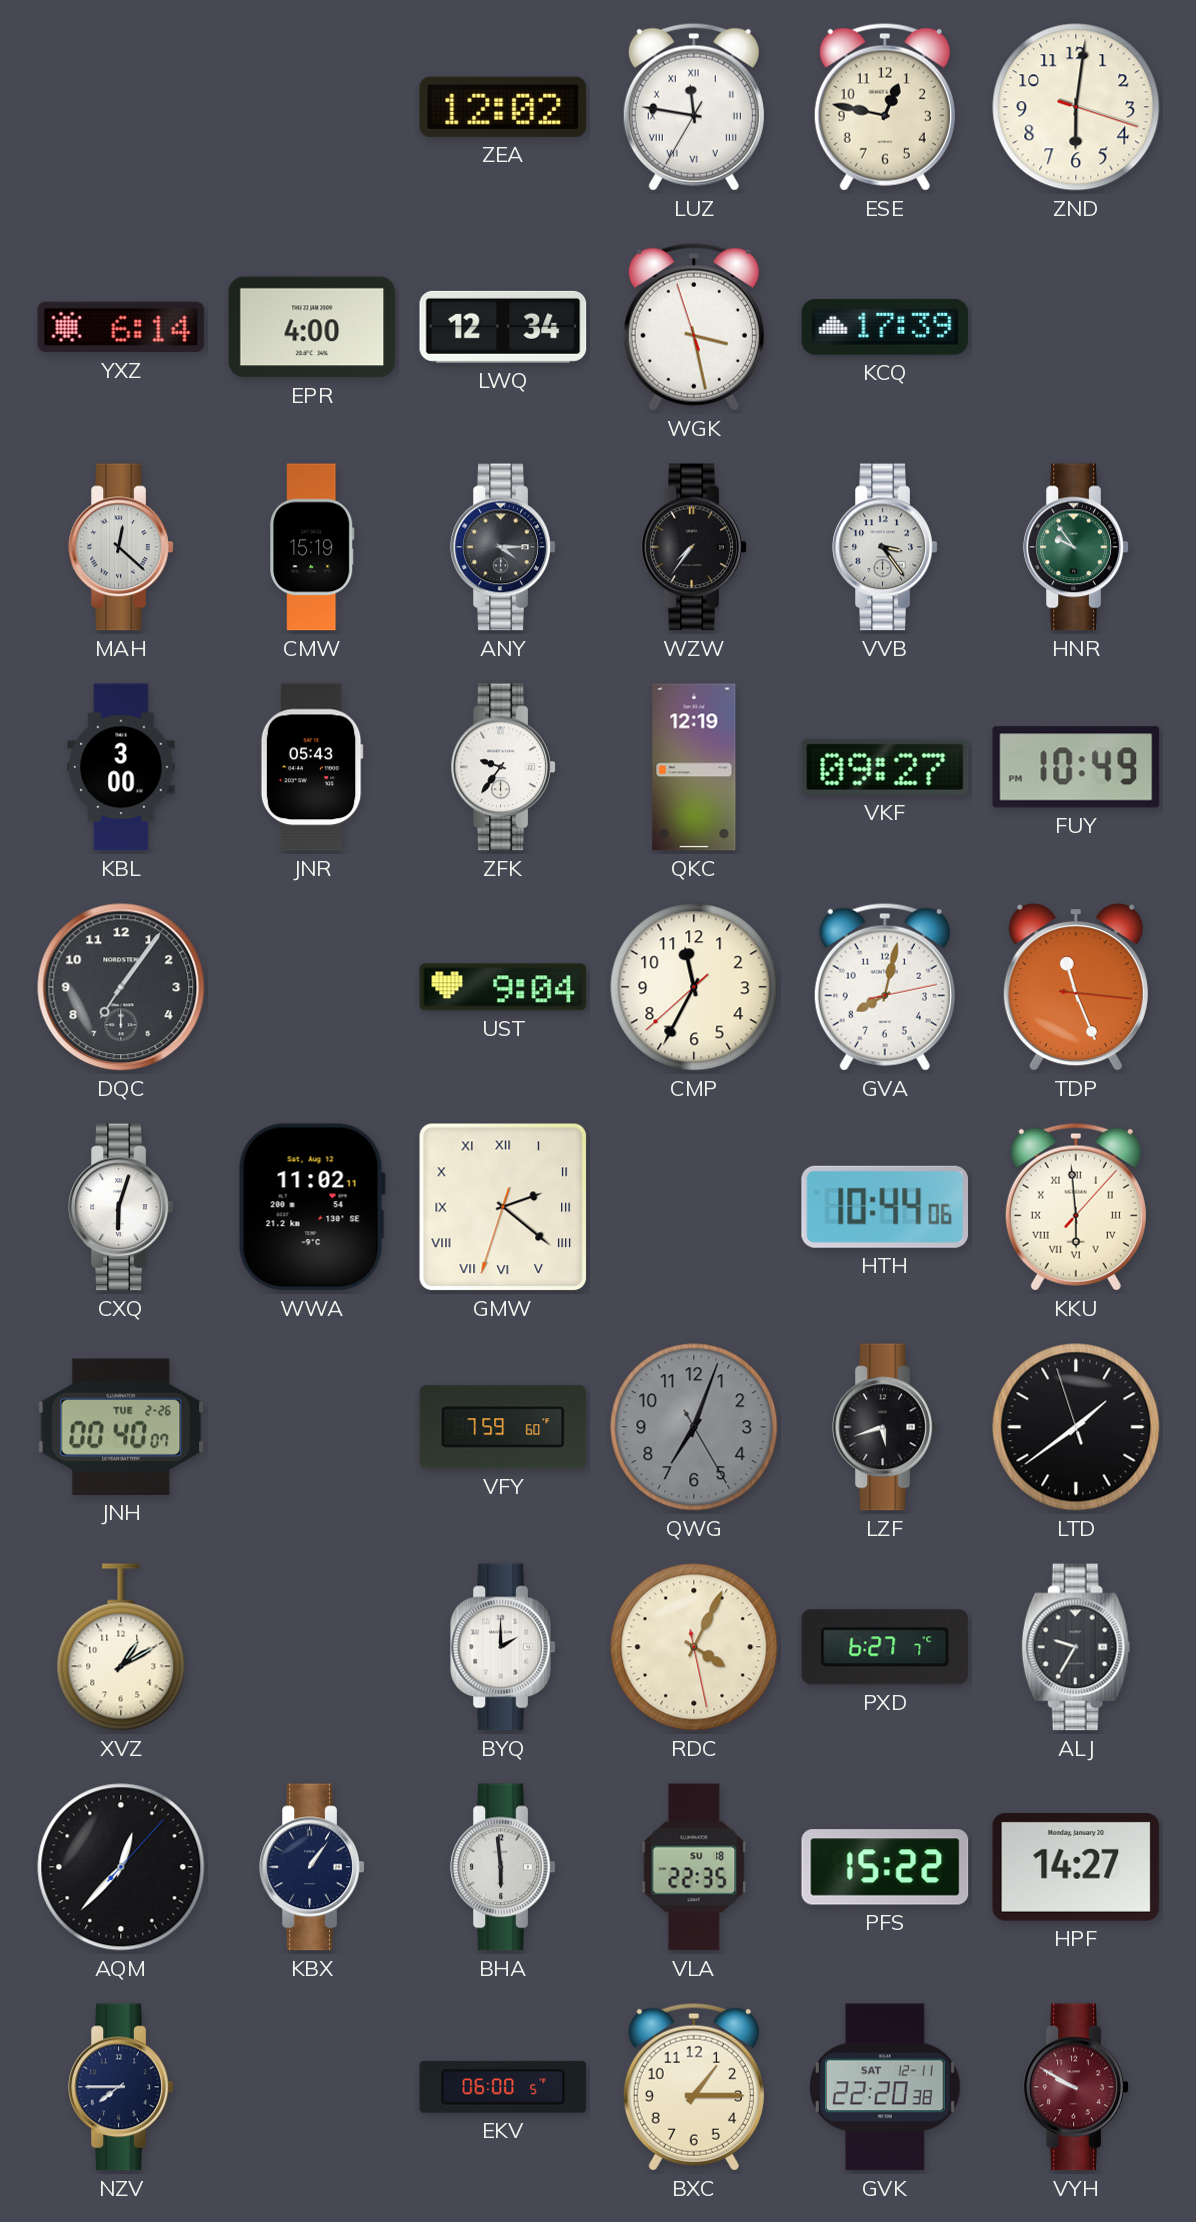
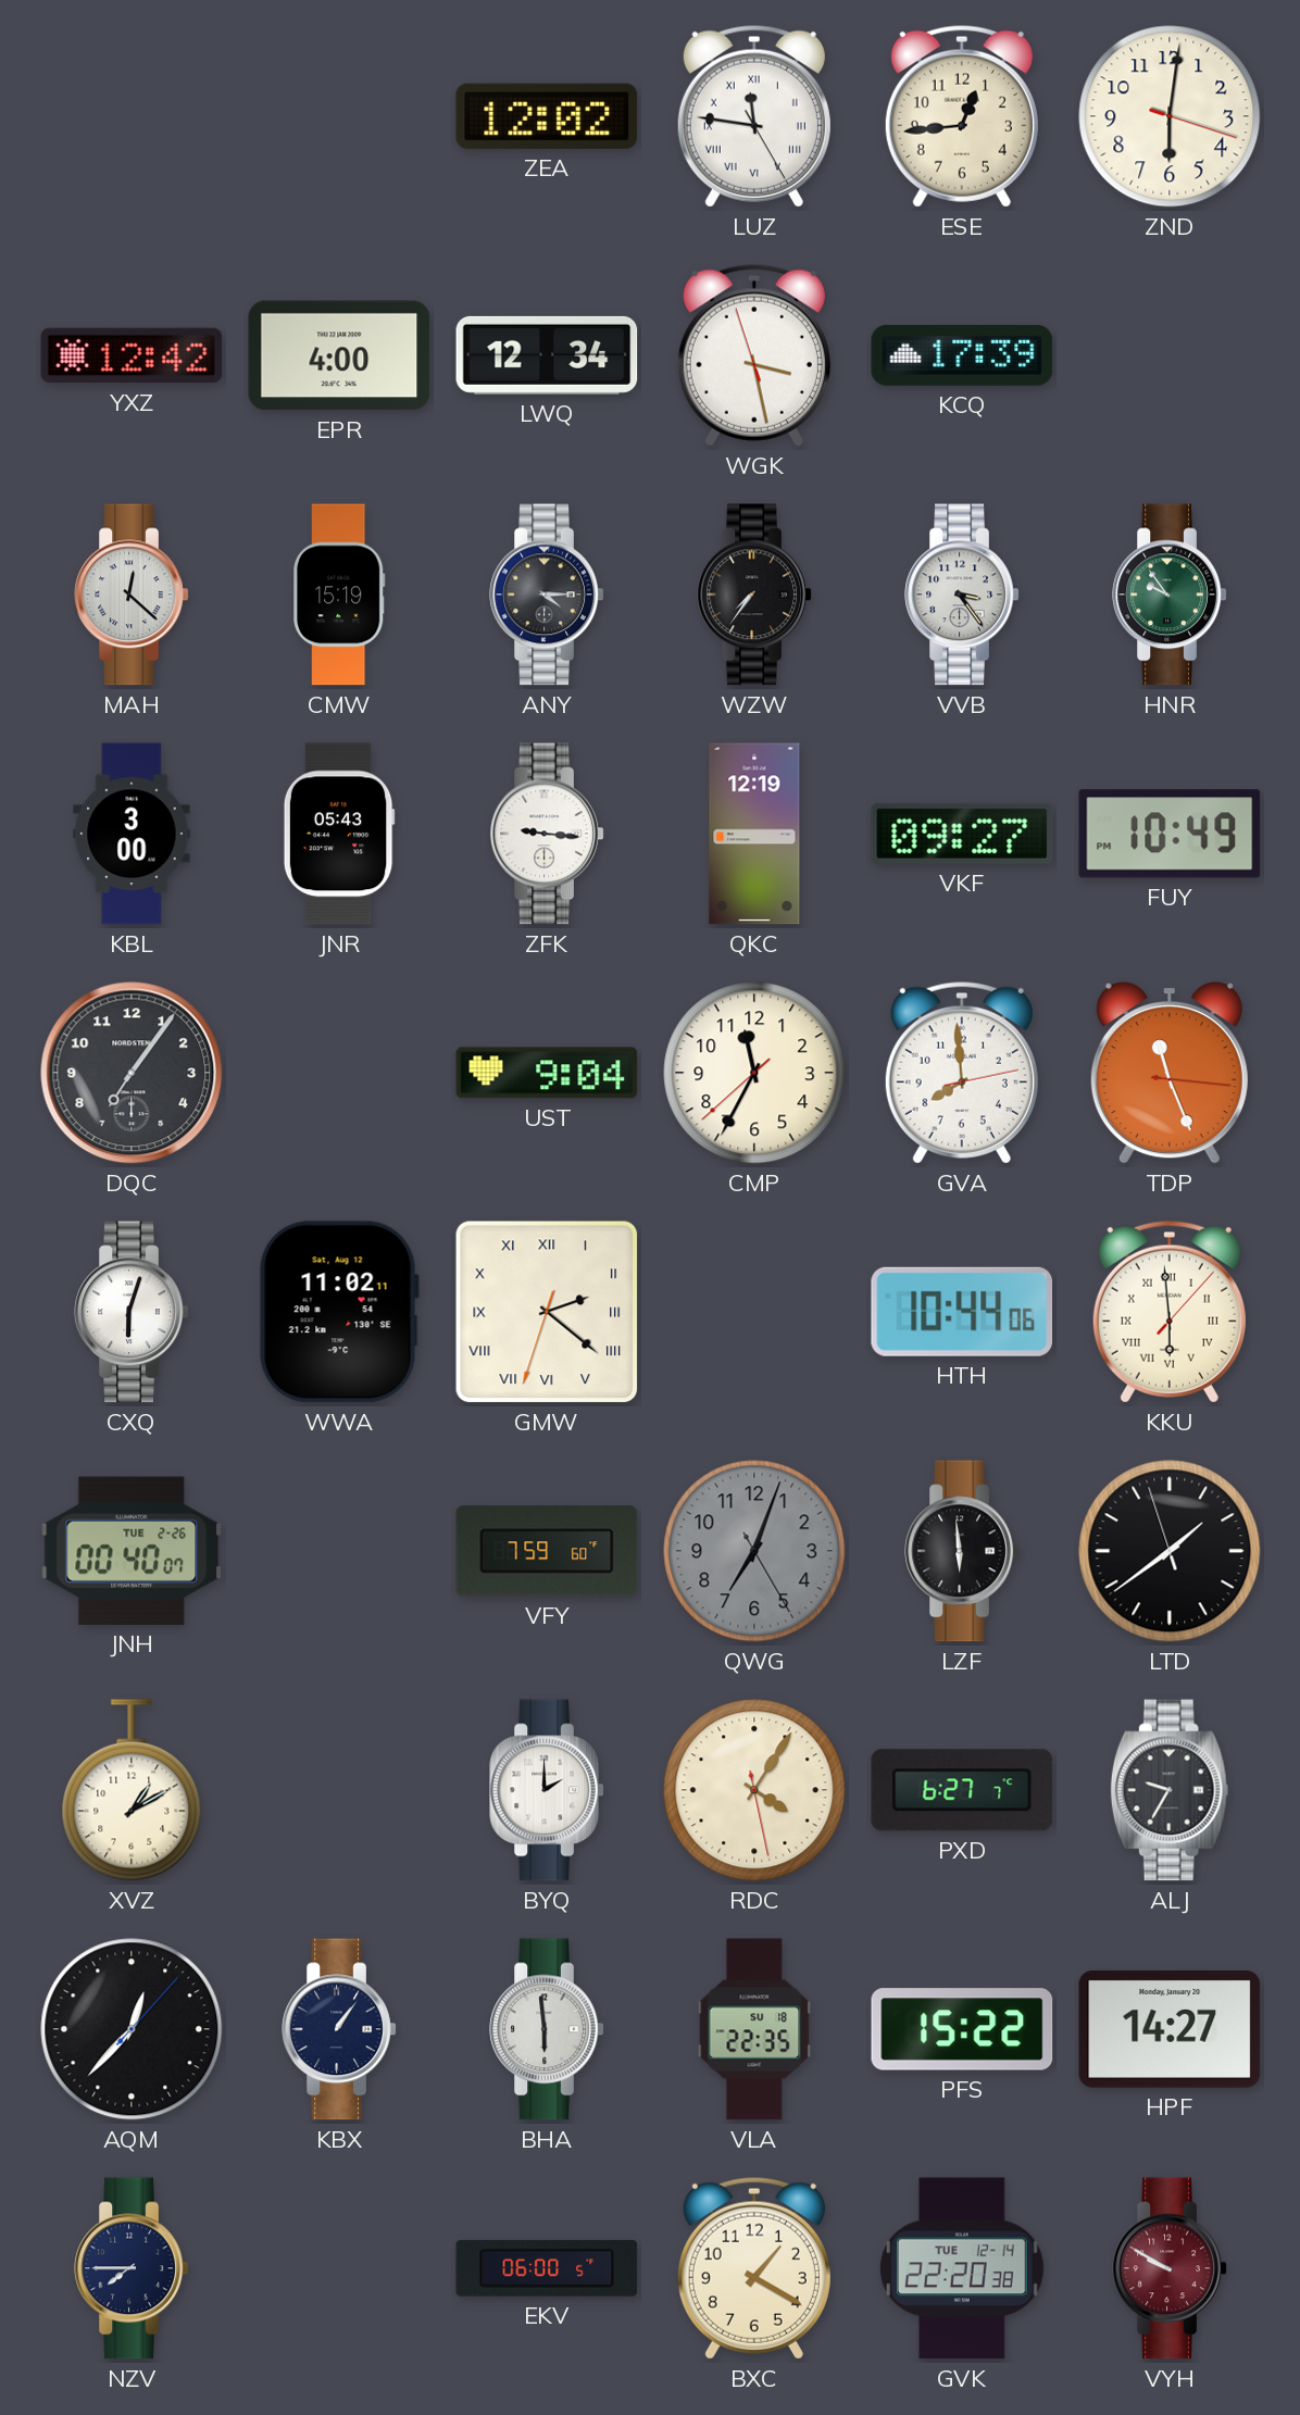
LUZ: 11:46:35 -> 11:46:25
ESE: 12:47 -> 12:44
YXZ: 6:14 -> 12:42
ZFK: 9:36 -> 9:16
GVA: 8:02 -> 7:59
LZF: 5:42 -> 5:59
RDC: 4:04 -> 4:05
BXC: 1:15 -> 1:20
GVK date: SAT 12-11 -> TUE 12-14
